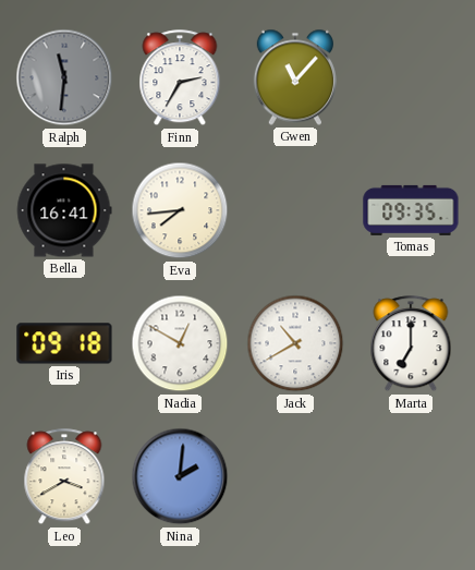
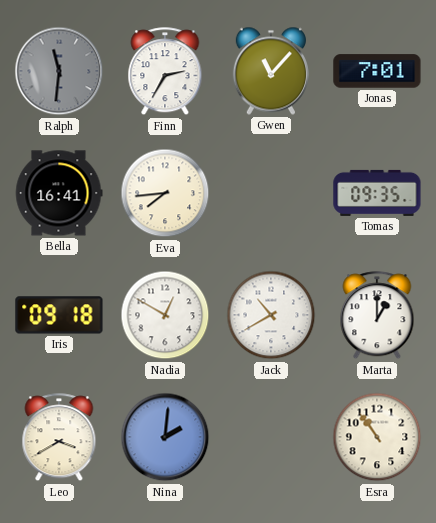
Jonas: none -> 7:01
Marta: 7:00 -> 1:00
Esra: none -> 10:54
